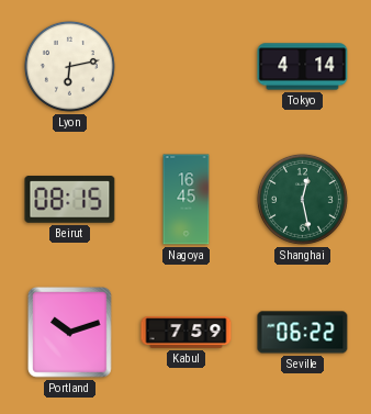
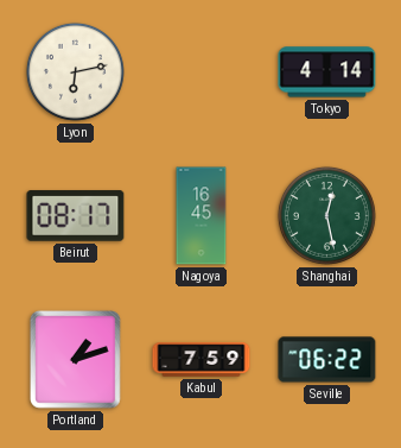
Beirut: 08:15 -> 08:17
Portland: 10:12 -> 1:12
